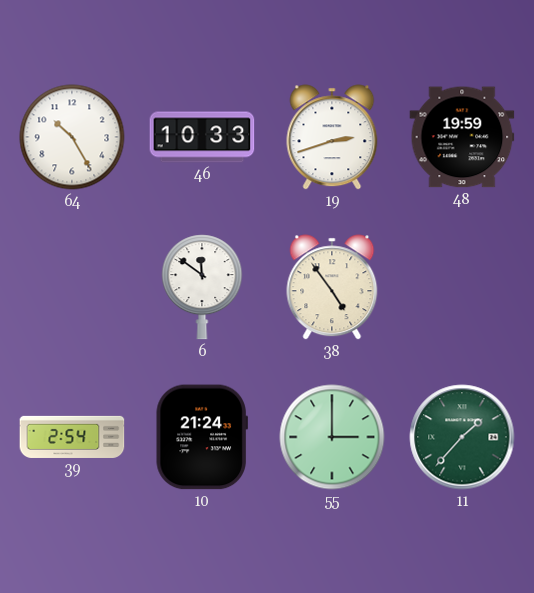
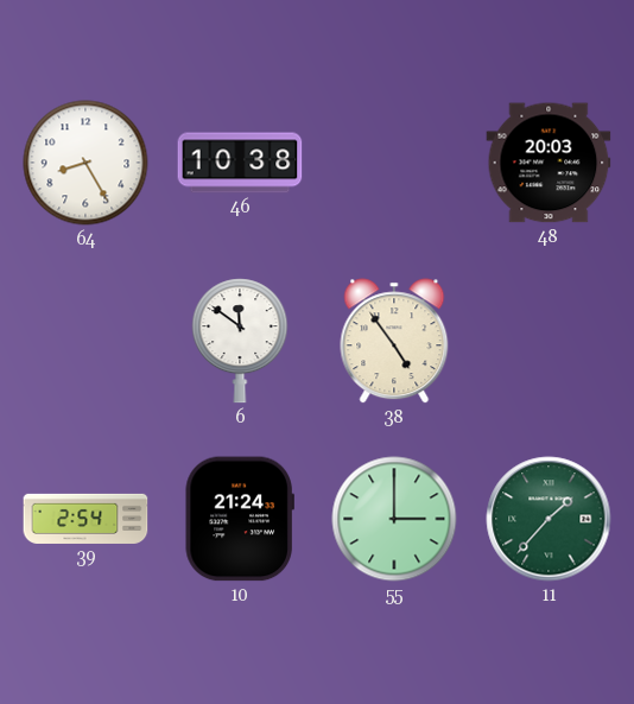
64: 10:25 -> 8:25
46: 10:33 -> 10:38
19: 2:42 -> none
48: 19:59 -> 20:03
